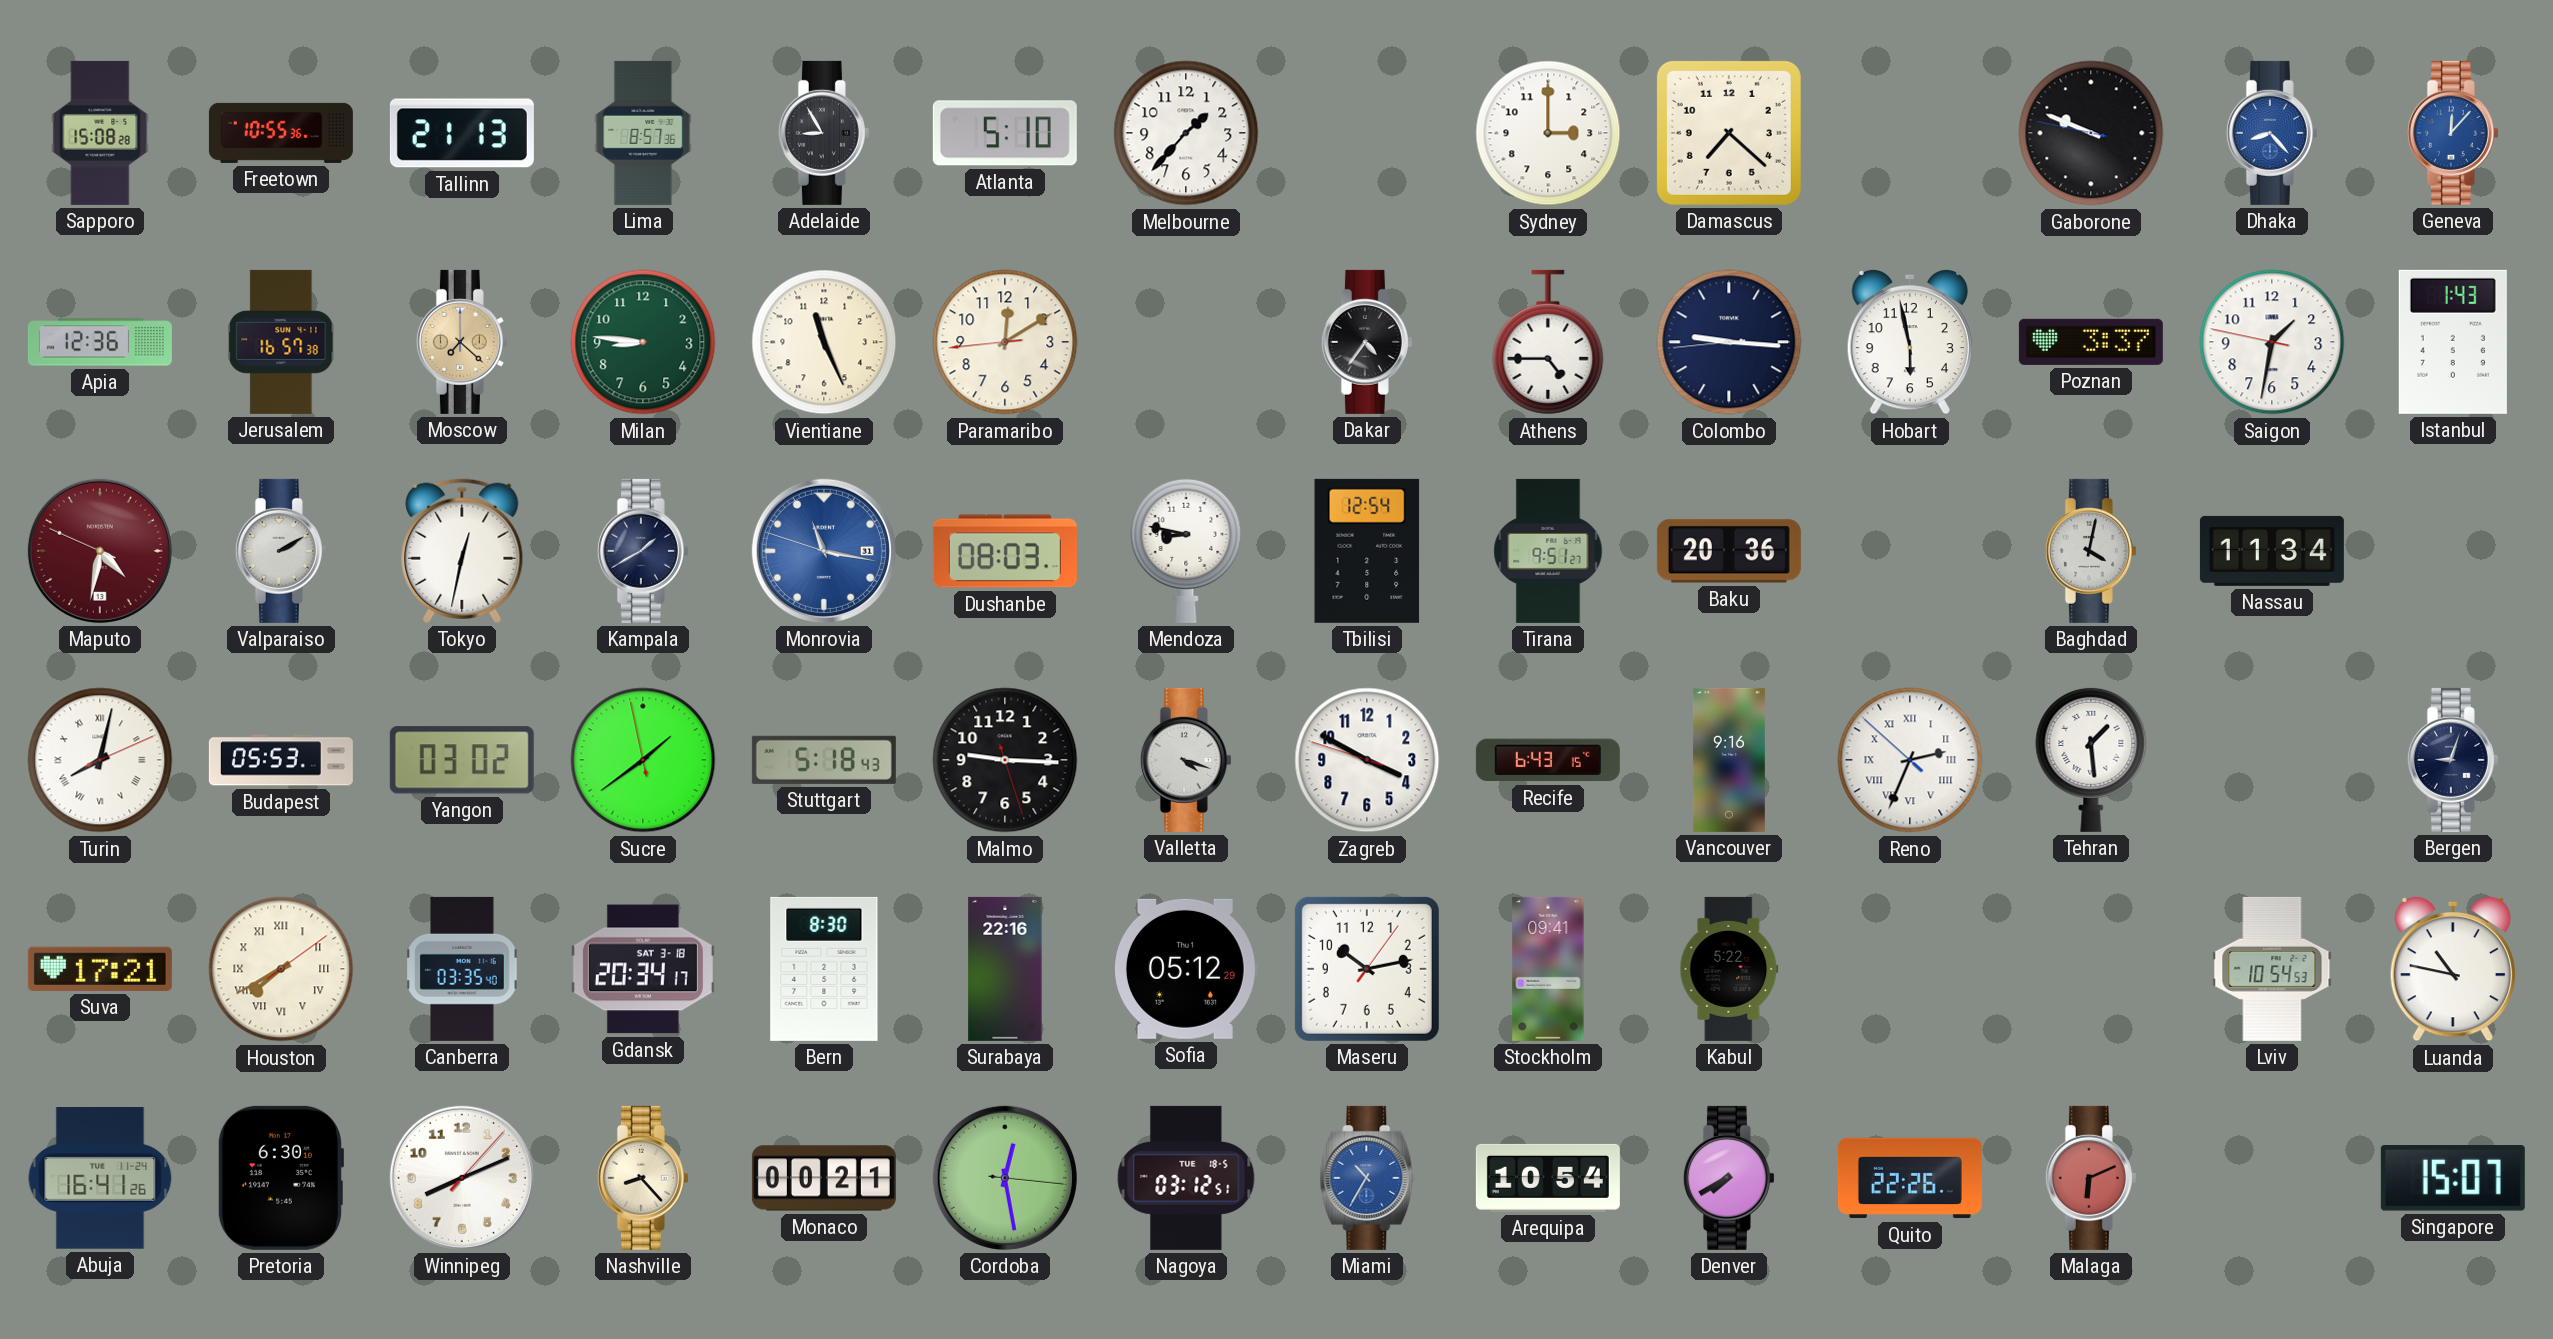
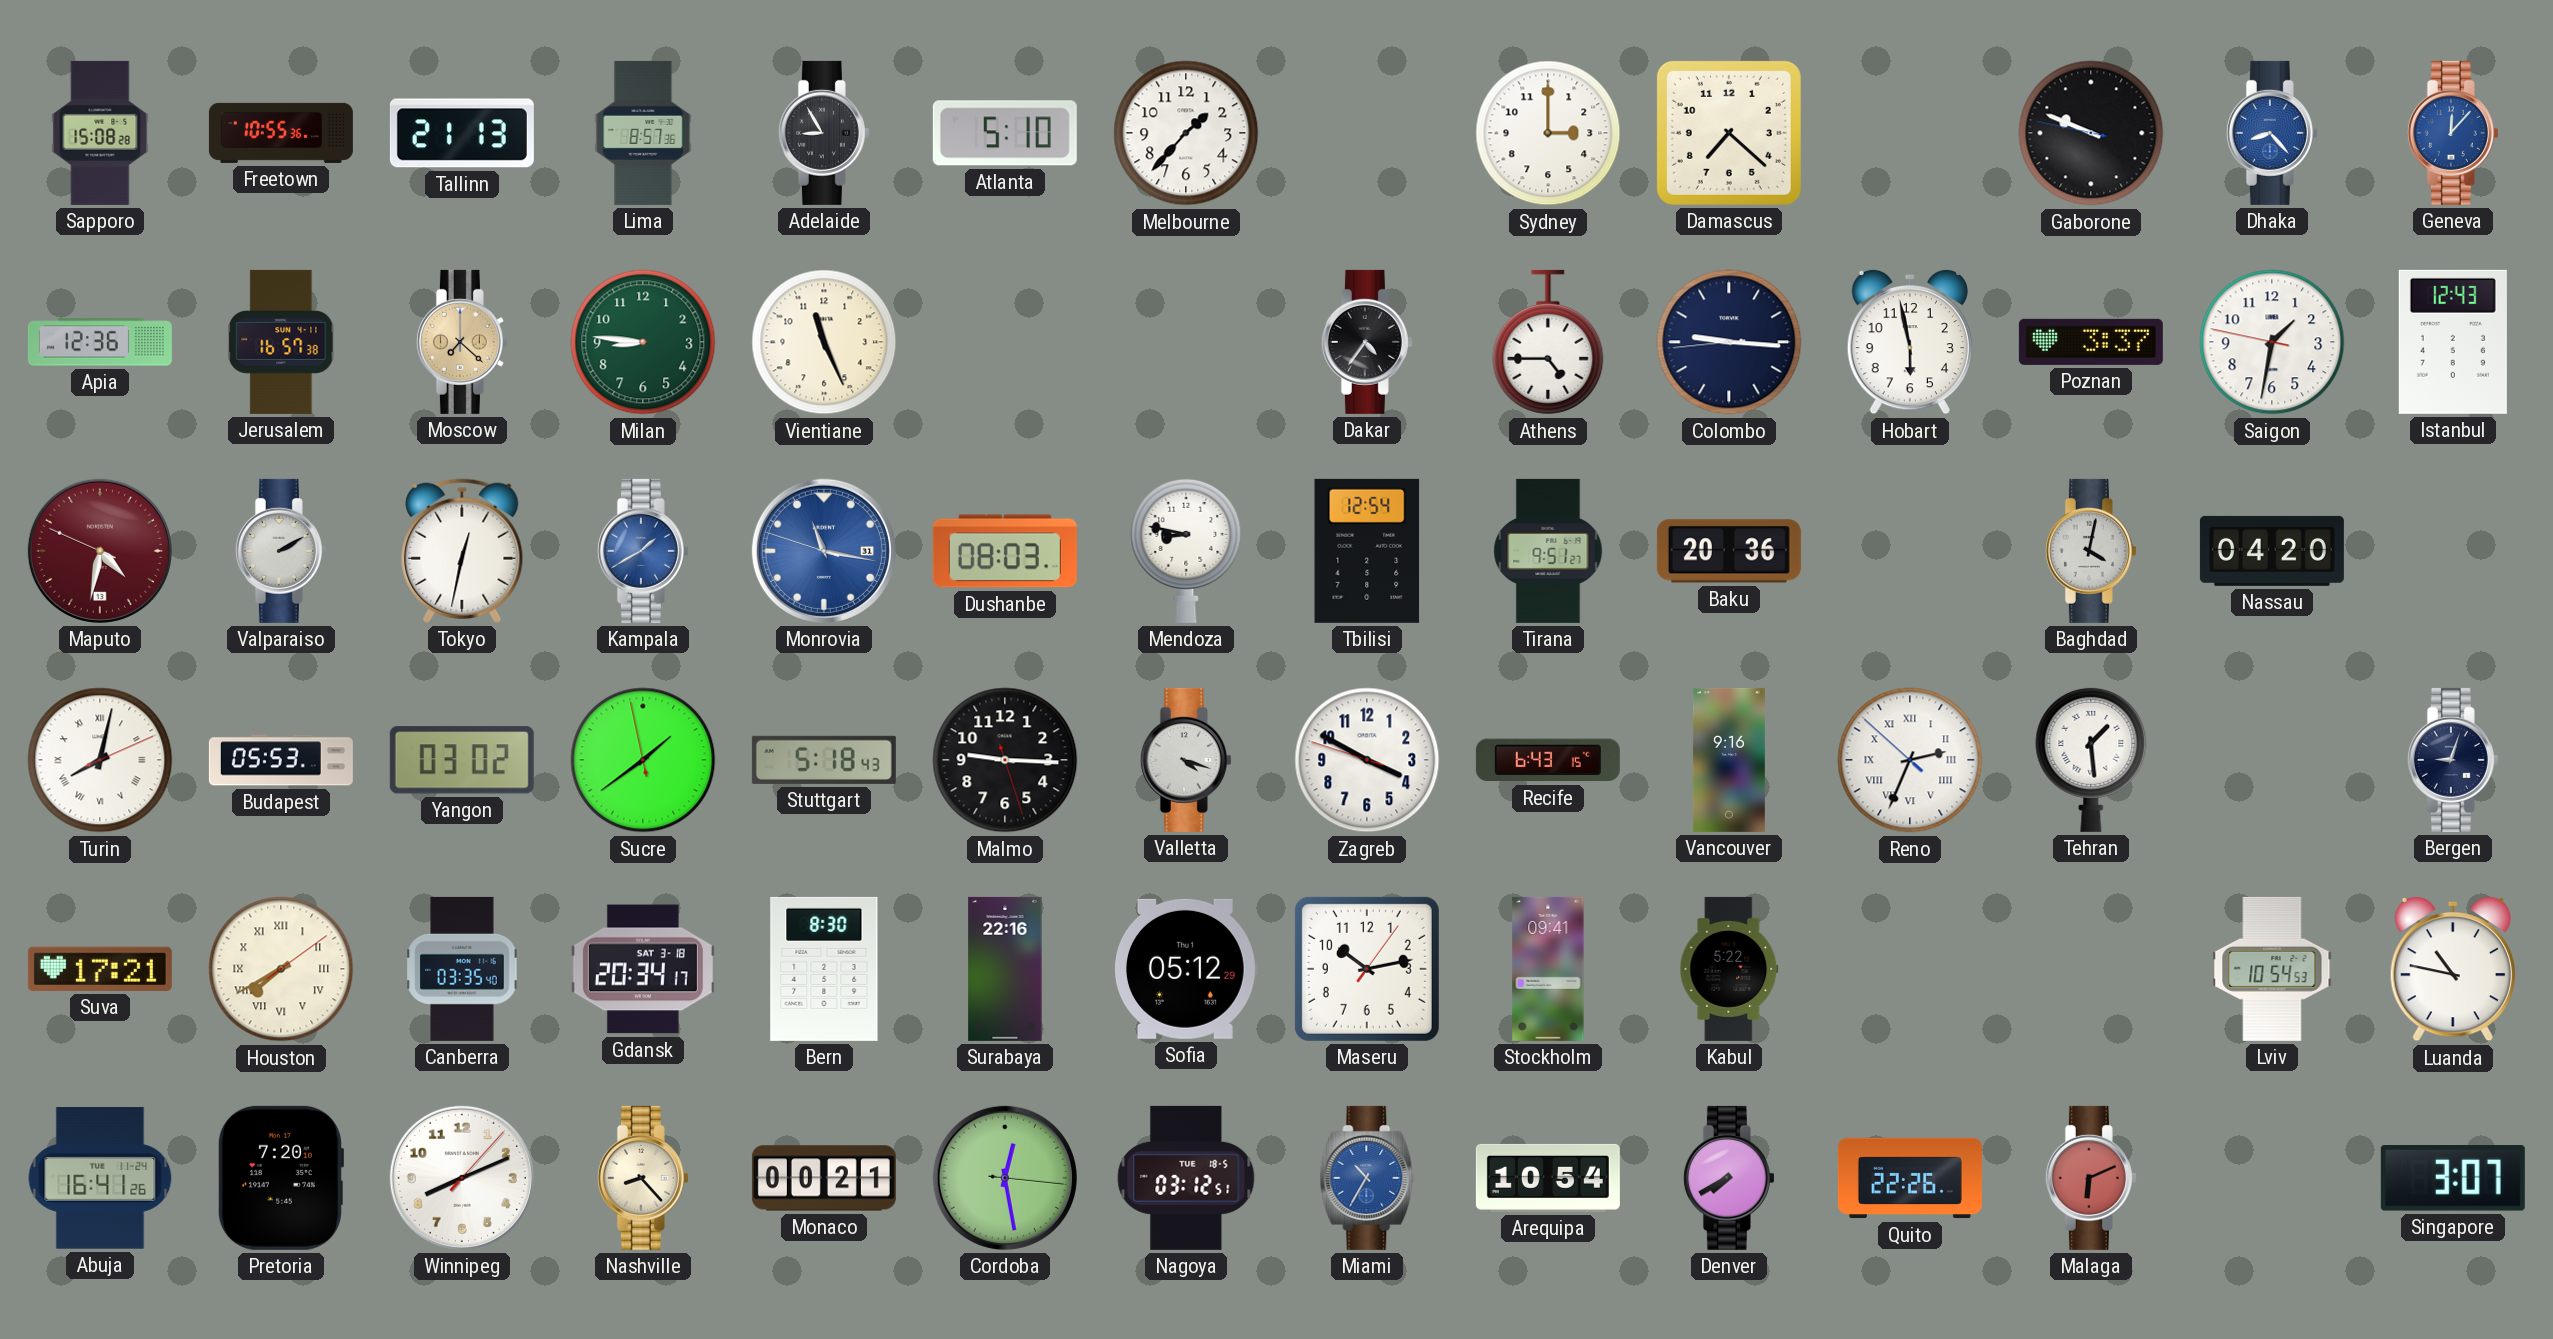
Paramaribo: 12:09 -> none
Istanbul: 1:43 -> 12:43
Kampala dial: navy -> blue
Nassau: 11:34 -> 04:20
Pretoria: 6:30 -> 7:20
Singapore: 15:07 -> 3:07
